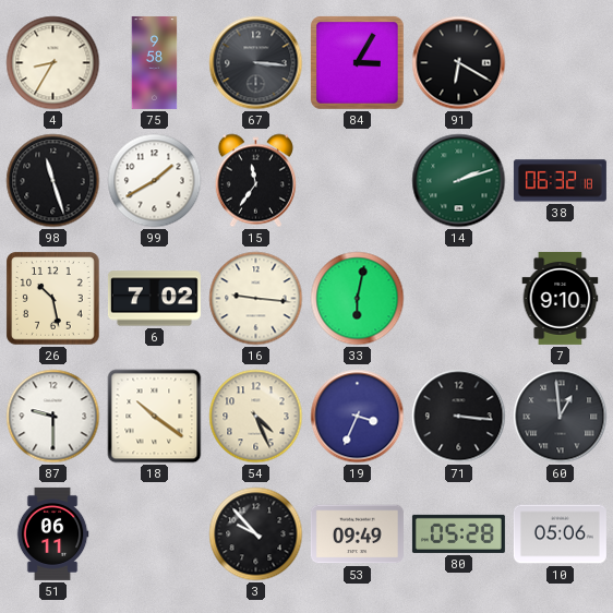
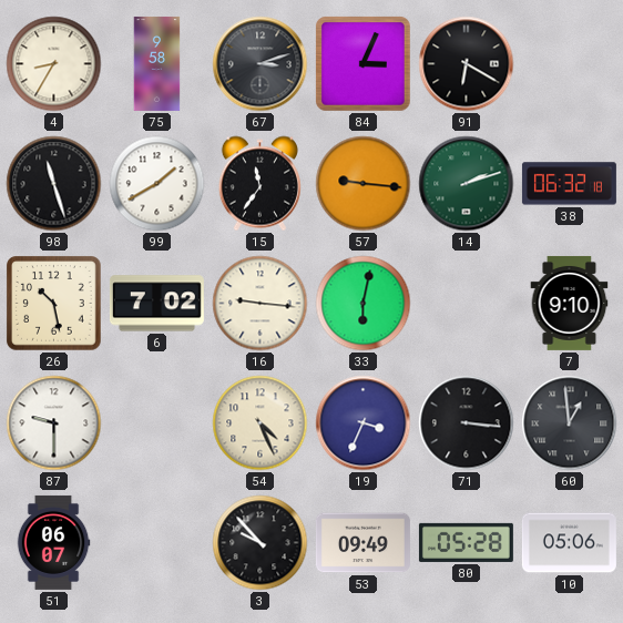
67: 3:16 -> 3:12
84: 3:05 -> 3:04
57: none -> 9:16
18: 10:21 -> none
51: 06:11 -> 06:07
